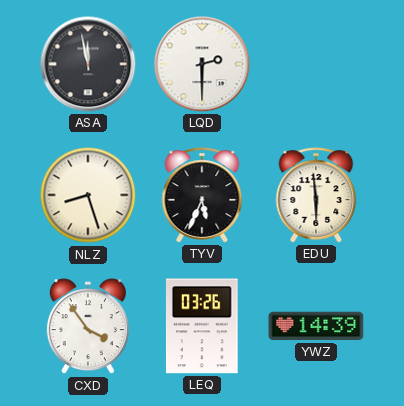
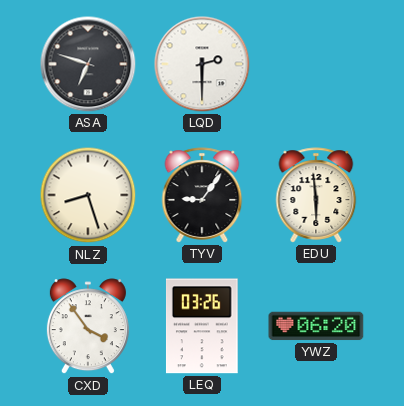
ASA: 11:58 -> 6:48
TYV: 5:34 -> 9:06
YWZ: 14:39 -> 06:20
